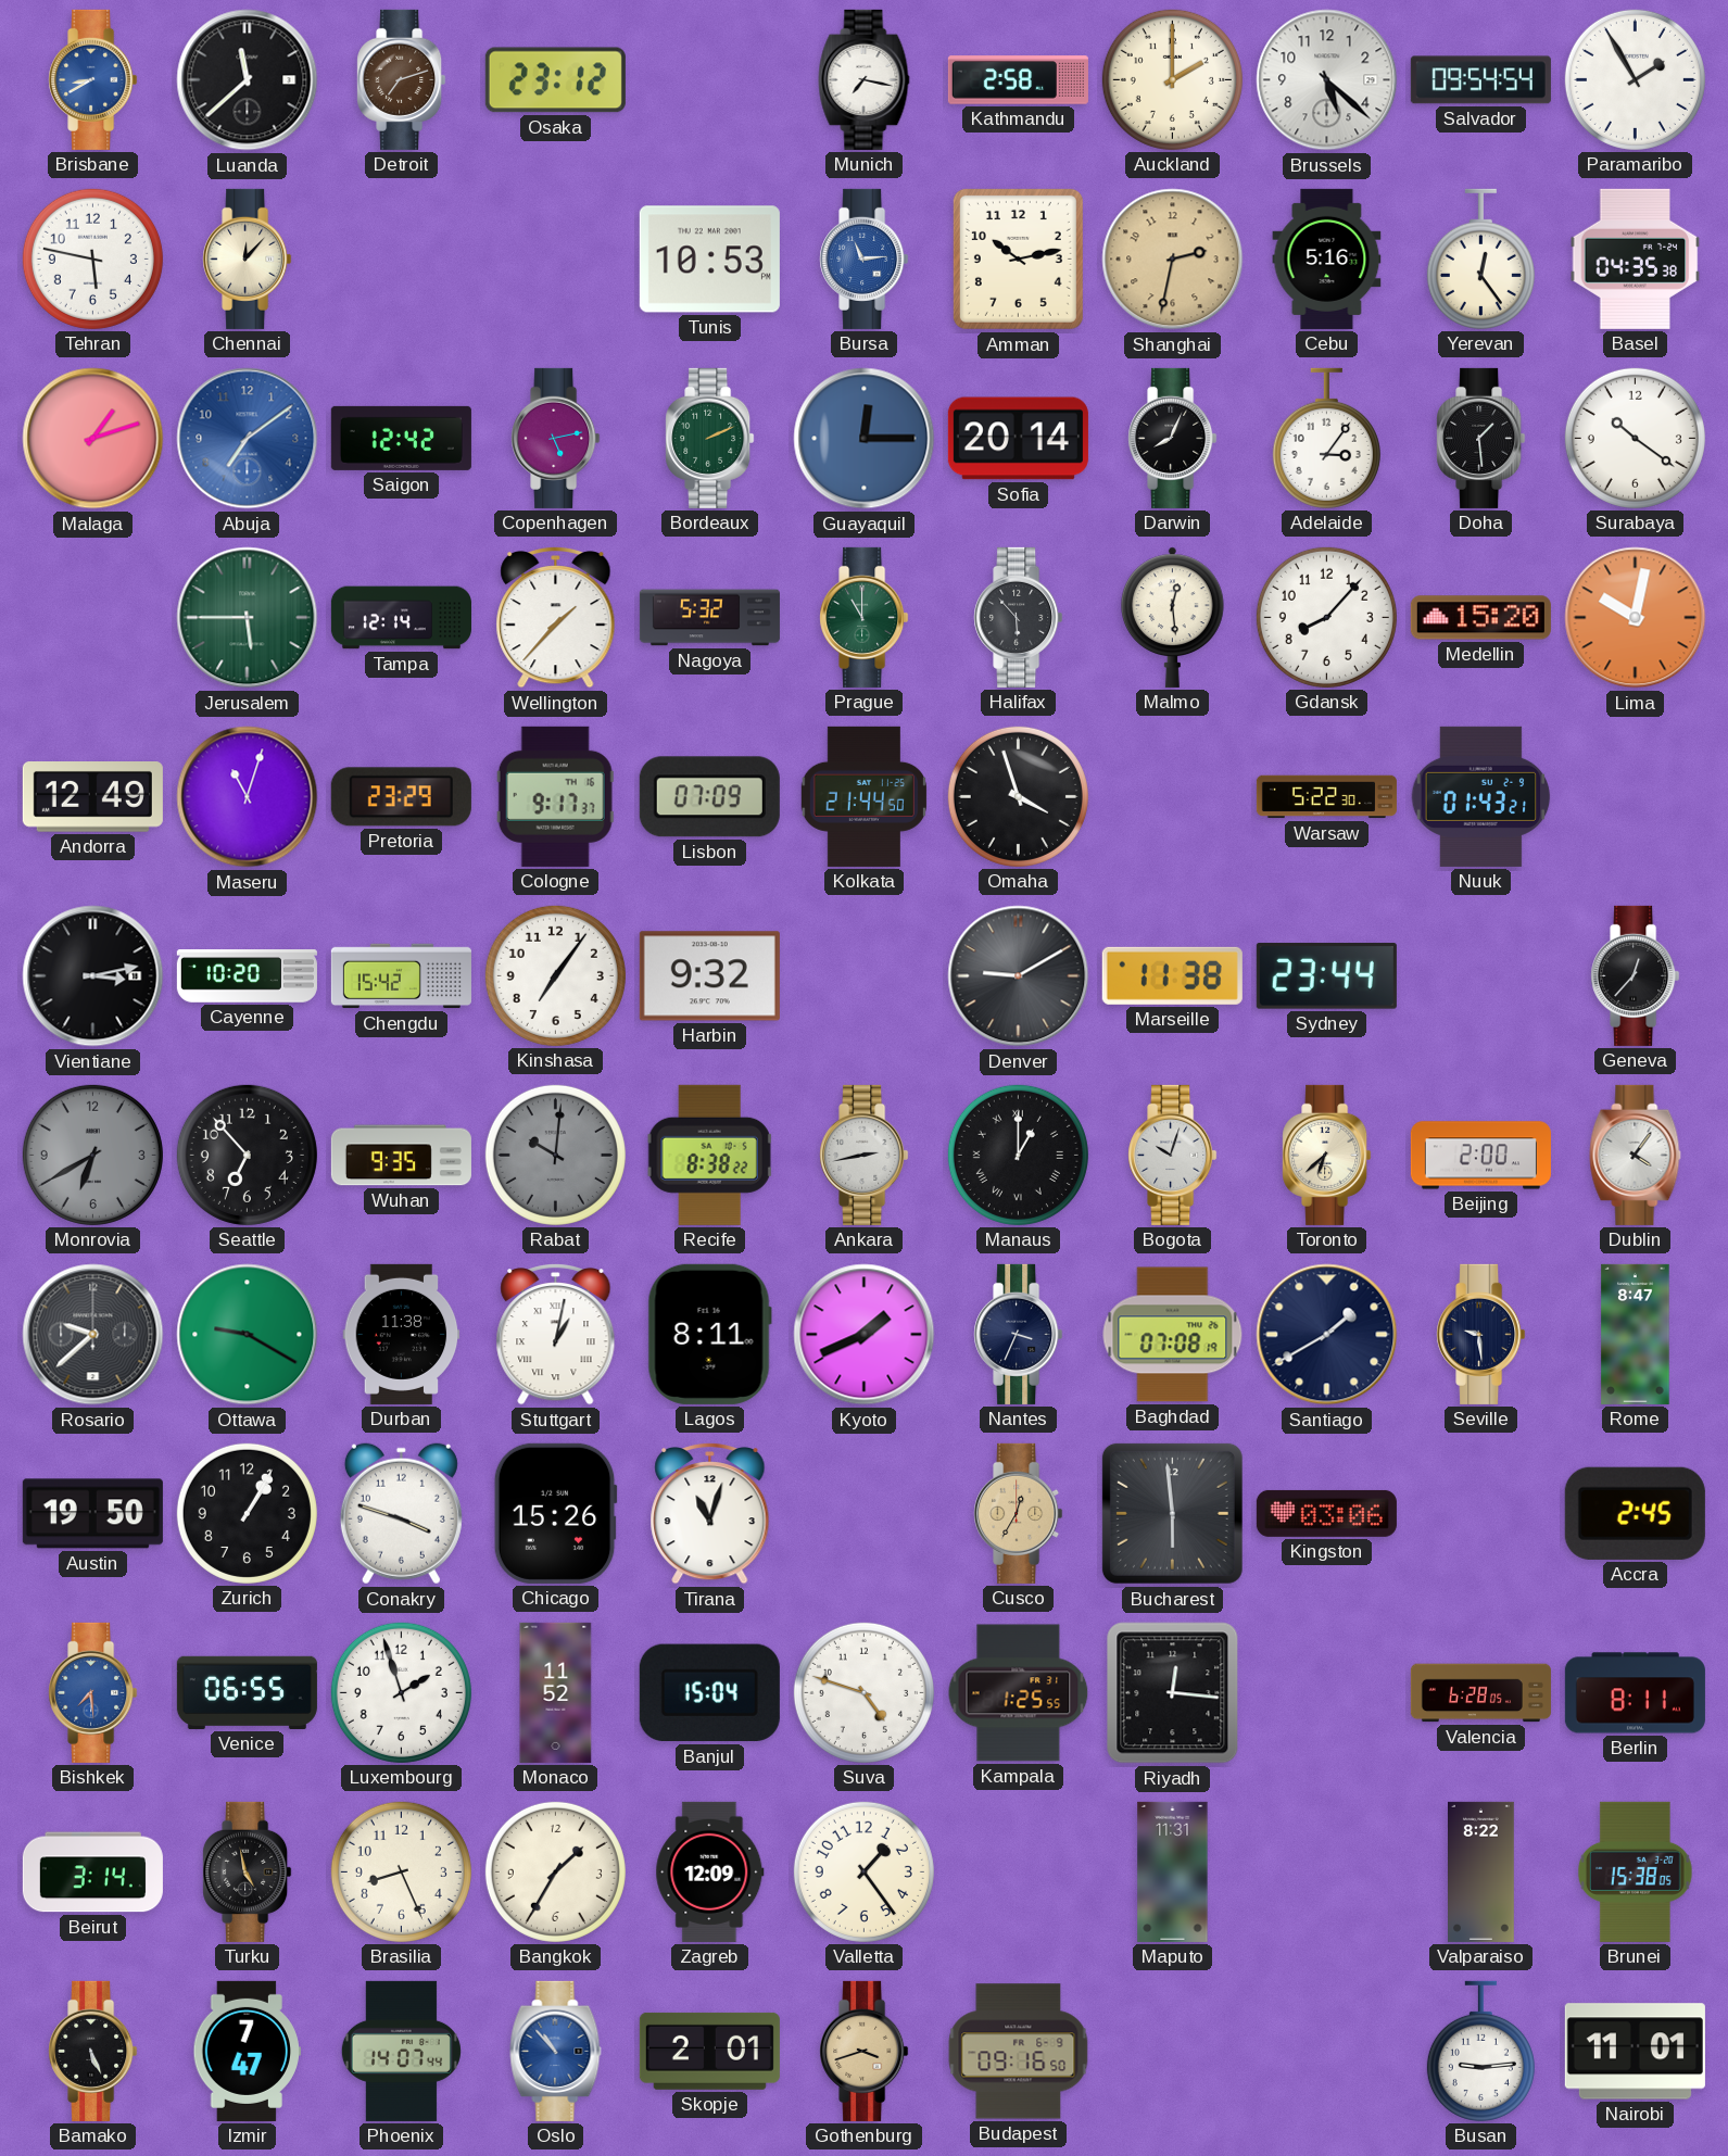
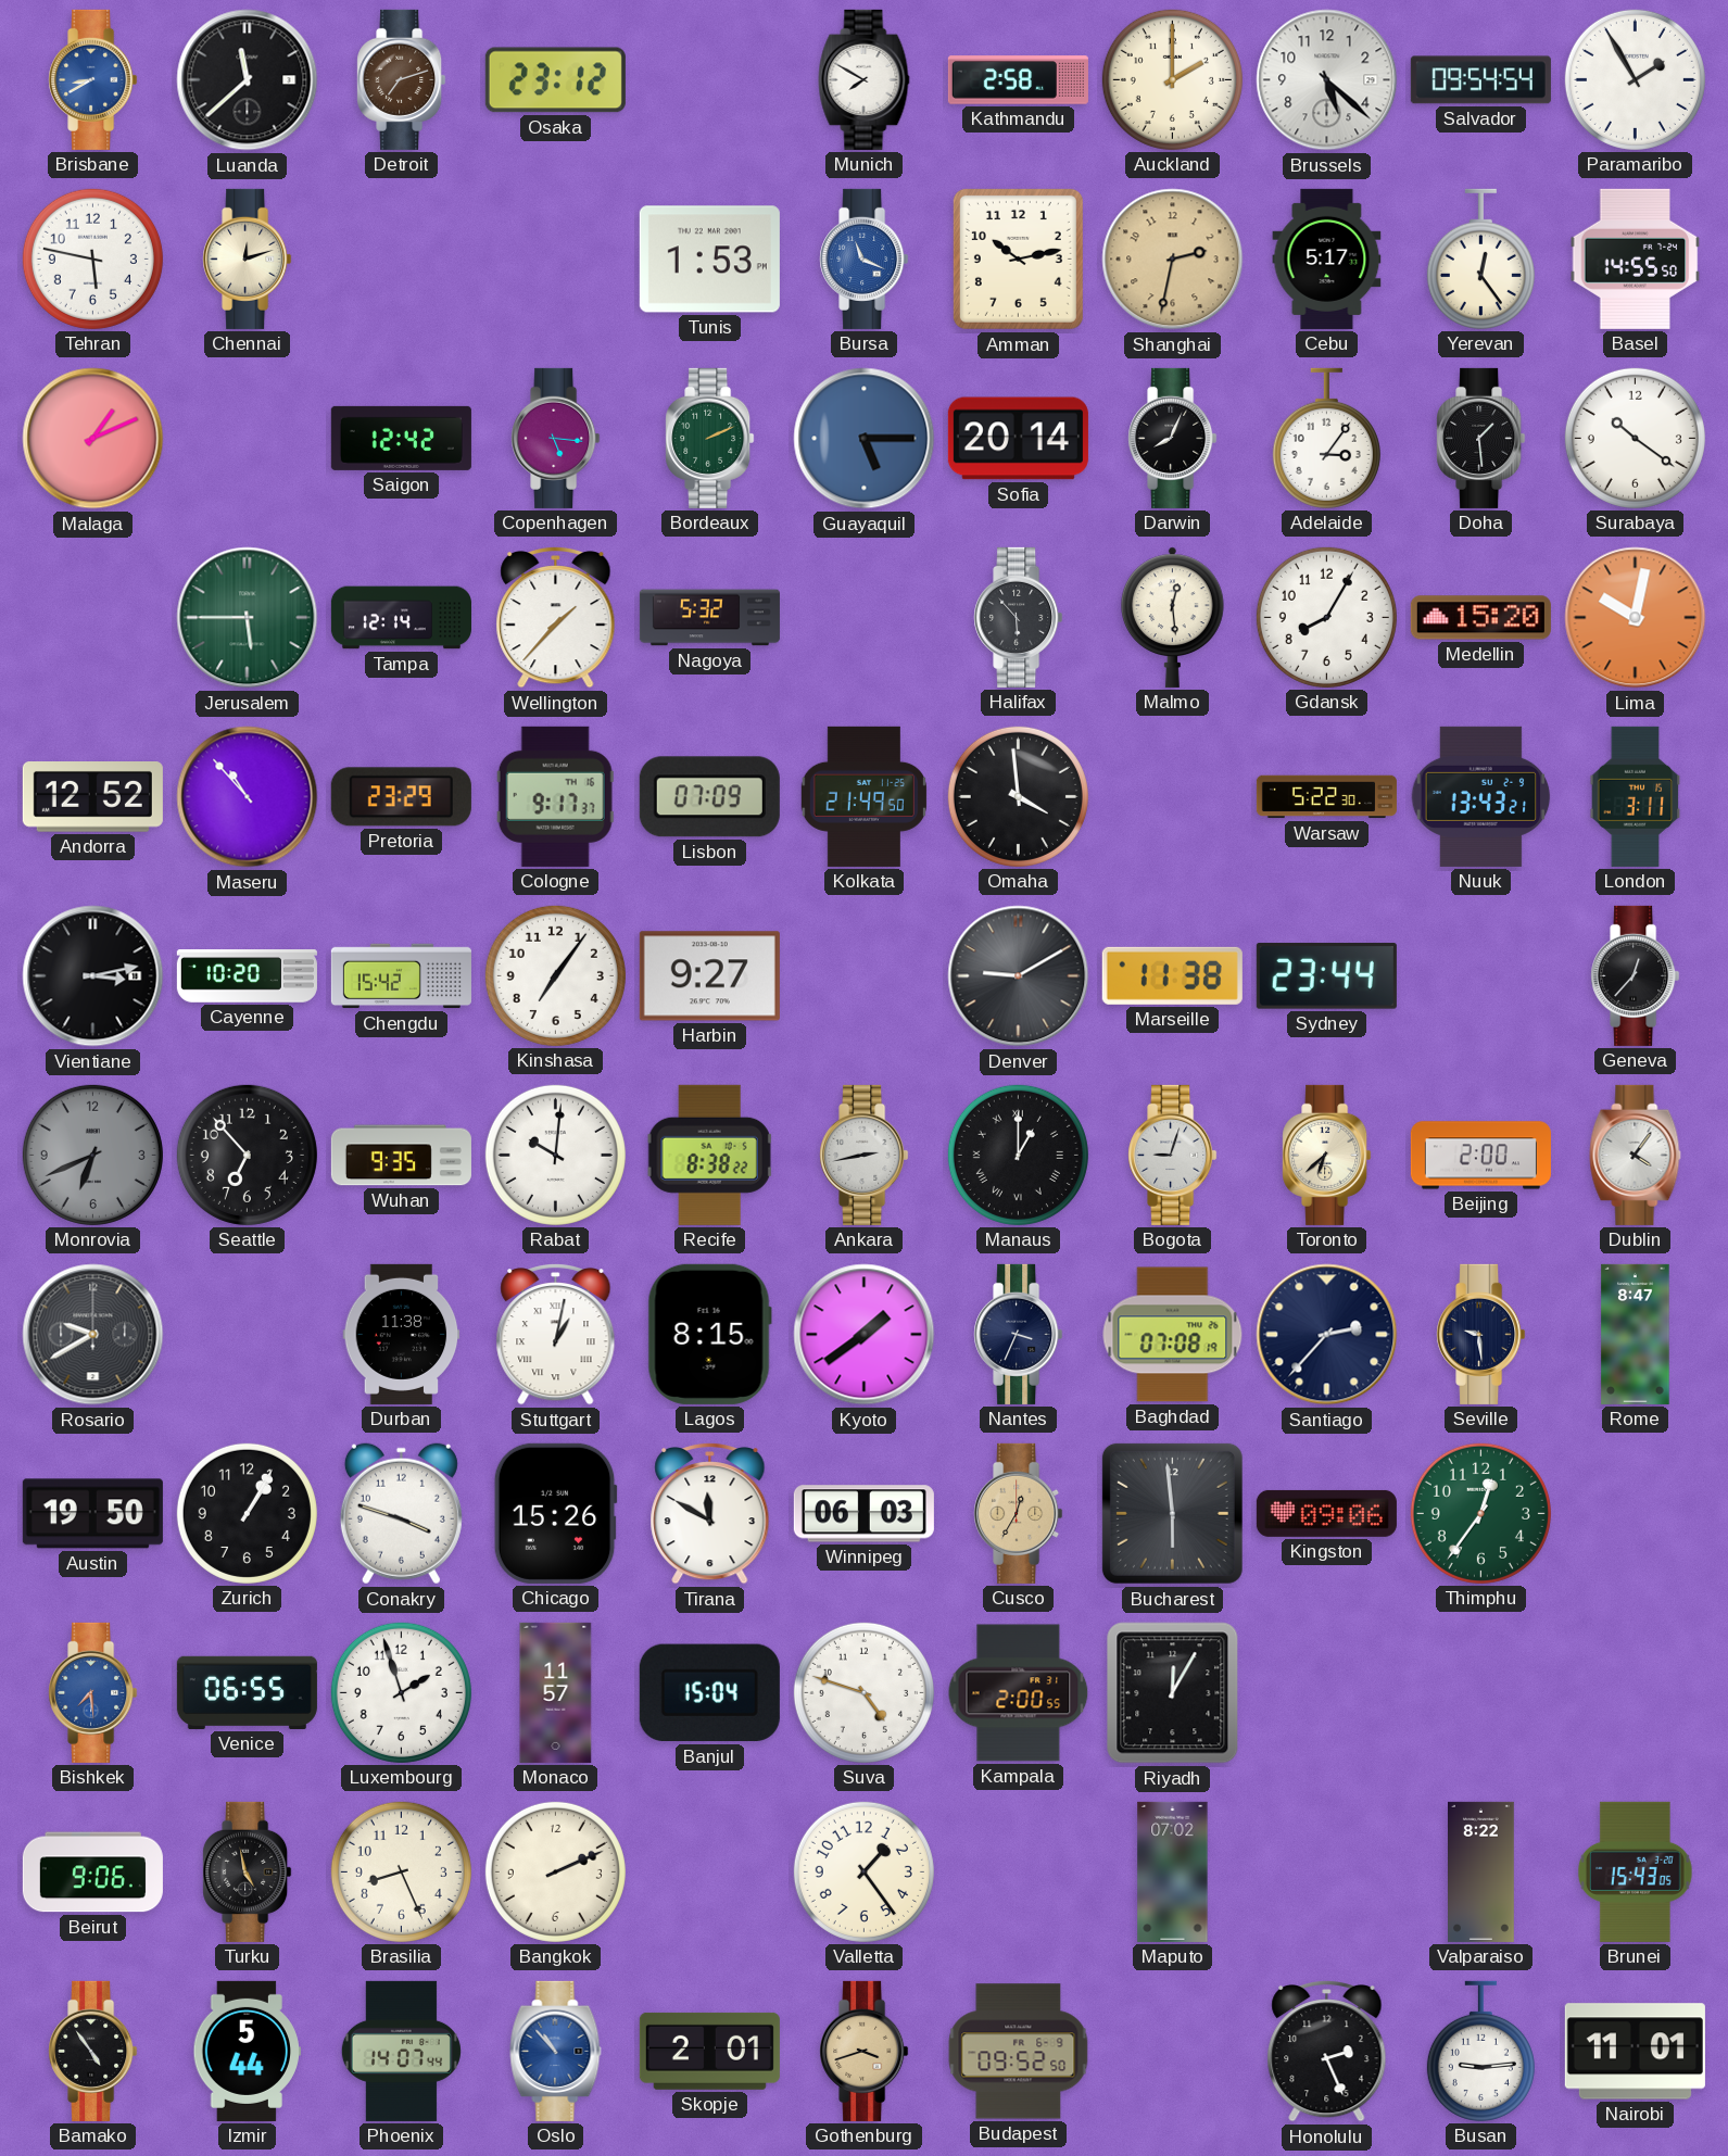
Munich: 7:17 -> 7:50
Chennai: 12:07 -> 12:12
Tunis: 10:53 -> 1:53
Bursa: 11:14 -> 11:19
Cebu: 5:16 -> 5:17
Basel: 04:35 -> 14:55
Malaga: 1:12 -> 1:11
Abuja: 7:09 -> none
Copenhagen: 5:13 -> 5:16
Guayaquil: 12:15 -> 5:15
Prague: 11:00 -> none
Gdansk: 8:07 -> 8:05
Andorra: 12:49 -> 12:52
Maseru: 11:03 -> 10:53
Kolkata: 21:44 -> 21:49
Omaha: 3:57 -> 3:59
Nuuk: 01:43 -> 13:43
London: none -> 3:11
Harbin: 9:32 -> 9:27
Monrovia: 6:40 -> 6:41
Rabat dial: grey -> white
Bogota: 10:03 -> 9:03
Rosario: 9:38 -> 9:40
Ottawa: 9:20 -> none
Lagos: 8:11 -> 8:15
Kyoto: 1:41 -> 1:39
Santiago: 1:40 -> 2:37
Tirana: 11:03 -> 11:50
Winnipeg: none -> 06:03
Kingston: 03:06 -> 09:06
Thimphu: none -> 12:36
Accra: 2:45 -> none
Monaco: 11:52 -> 11:57
Kampala: 1:25 -> 2:00
Riyadh: 12:16 -> 12:05
Valencia: 6:28 -> none
Berlin: 8:11 -> none
Beirut: 3:14 -> 9:06
Bangkok: 1:35 -> 2:11
Zagreb: 12:09 -> none
Maputo: 11:31 -> 07:02
Brunei: 15:38 -> 15:43
Bamako: 5:26 -> 4:54
Izmir: 7:47 -> 5:44
Budapest: 09:16 -> 09:52
Honolulu: none -> 2:26
